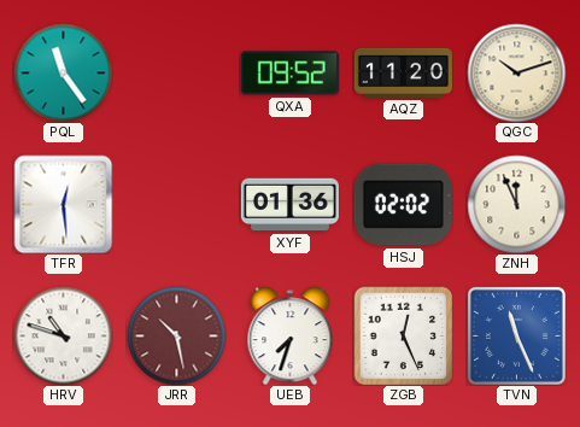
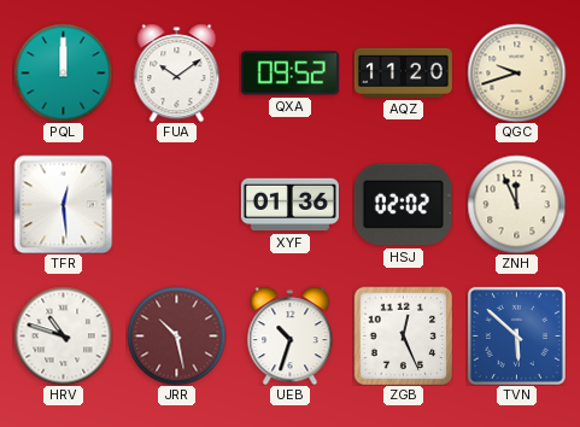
PQL: 11:24 -> 12:00
FUA: none -> 10:09
QGC: 10:12 -> 9:42
UEB: 7:33 -> 10:33
TVN: 11:26 -> 5:52
